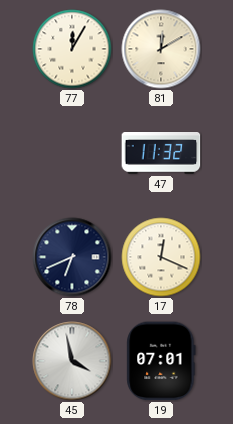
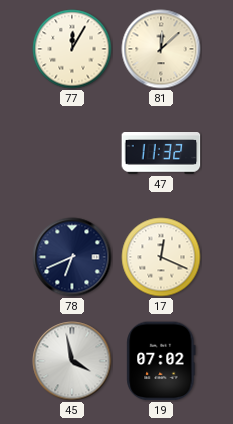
81: 12:10 -> 12:08
19: 07:01 -> 07:02
